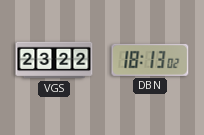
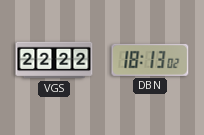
VGS: 23:22 -> 22:22
